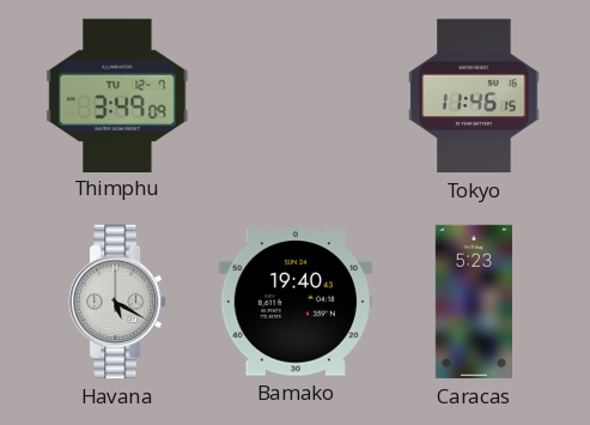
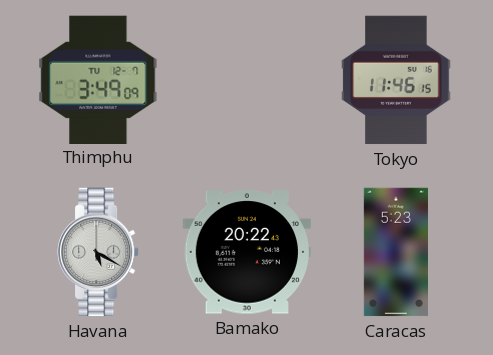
Bamako: 19:40 -> 20:22
